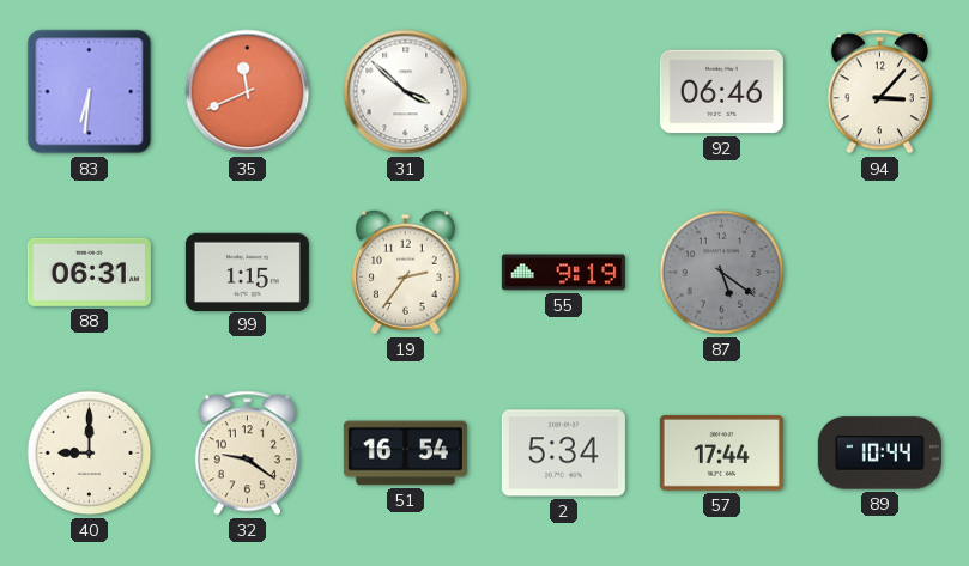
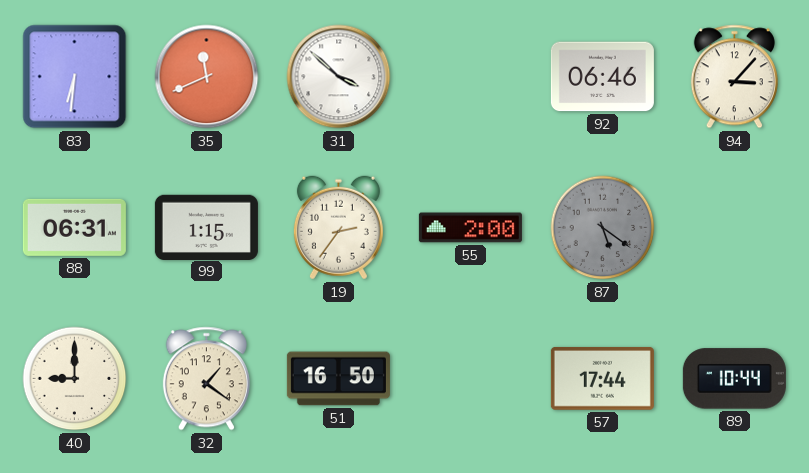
55: 9:19 -> 2:00
32: 9:21 -> 1:21
51: 16:54 -> 16:50
2: 5:34 -> none
